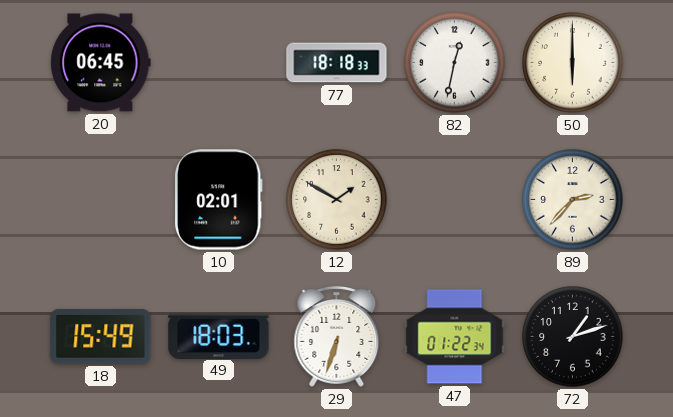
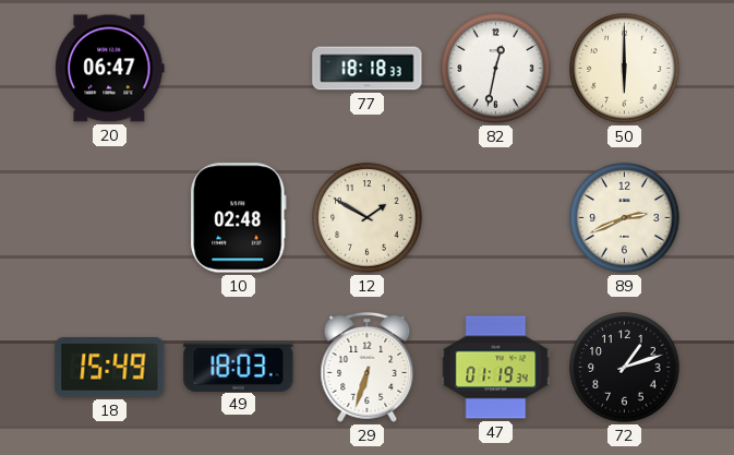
20: 06:45 -> 06:47
10: 02:01 -> 02:48
89: 2:37 -> 2:41
47: 01:22 -> 01:19
